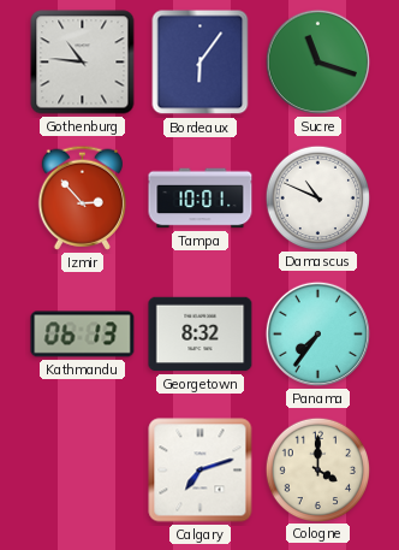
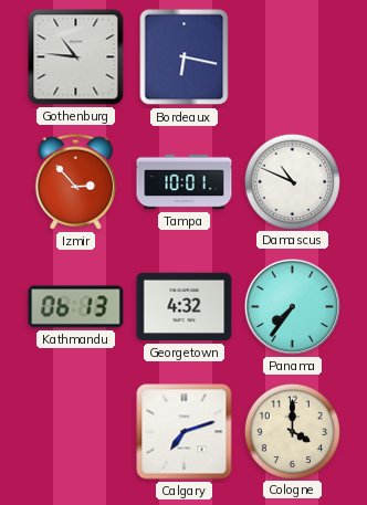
Bordeaux: 6:06 -> 6:17
Sucre: 11:18 -> none
Georgetown: 8:32 -> 4:32
